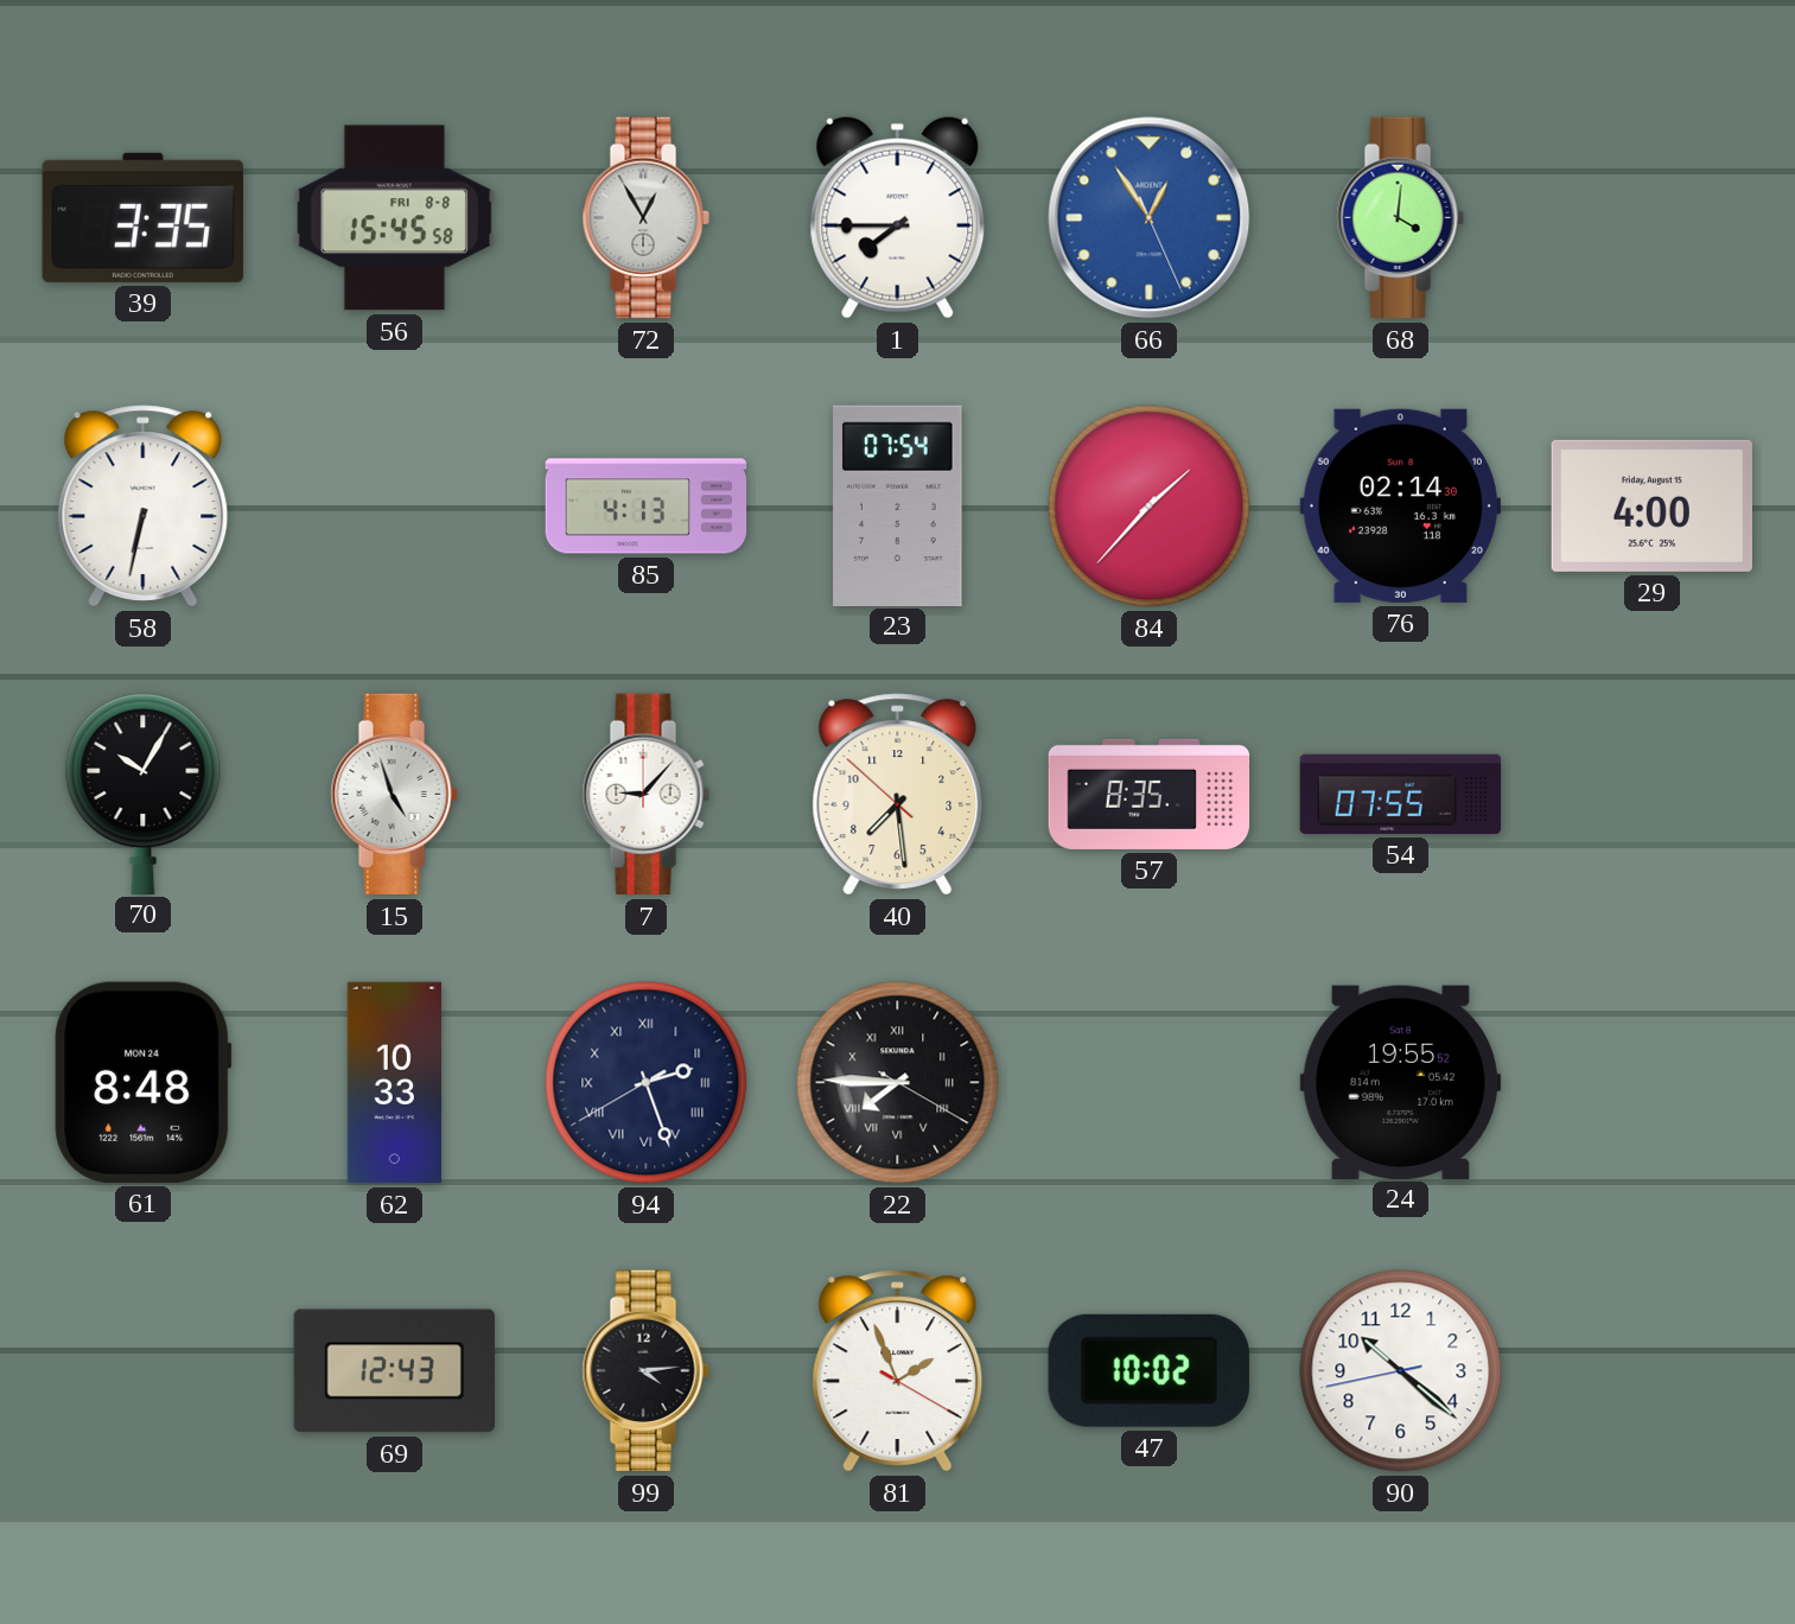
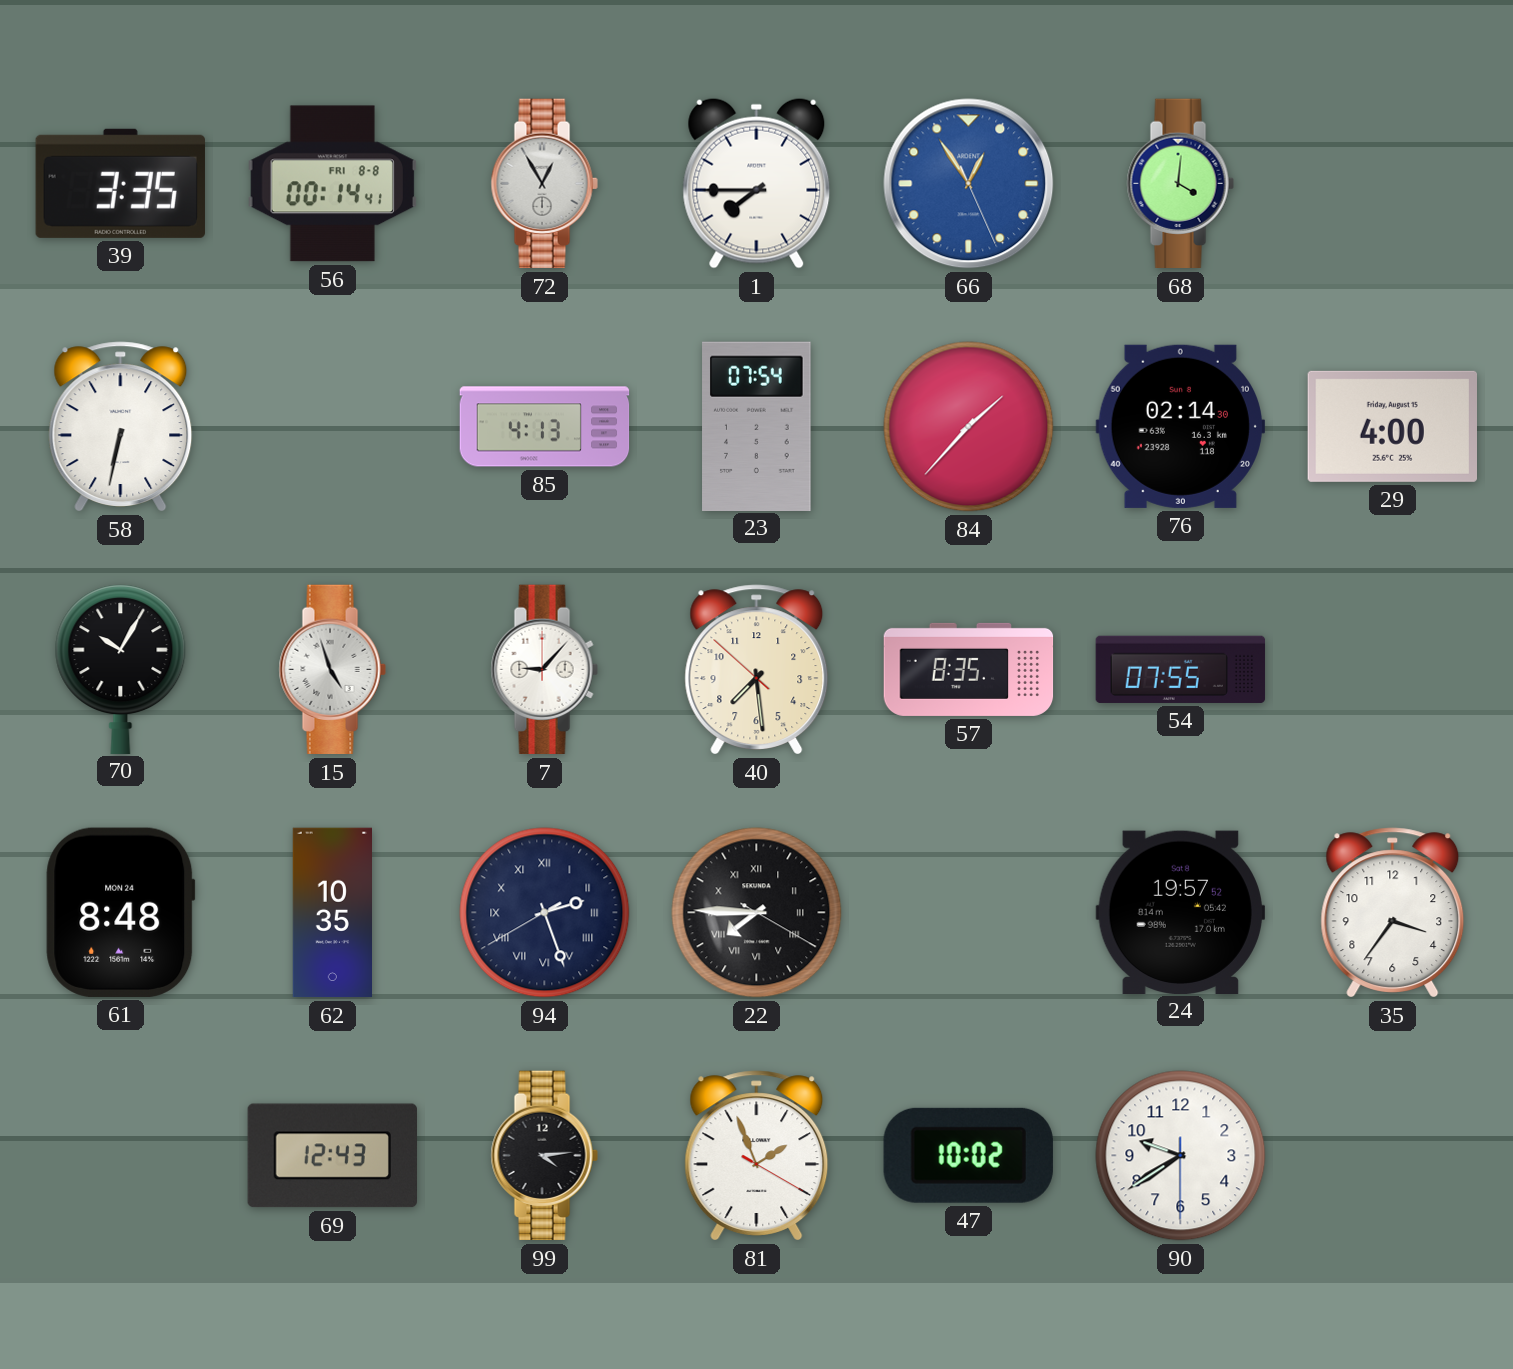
56: 15:45 -> 00:14
62: 10:33 -> 10:35
24: 19:55 -> 19:57
35: none -> 3:36
90: 10:21 -> 9:39
